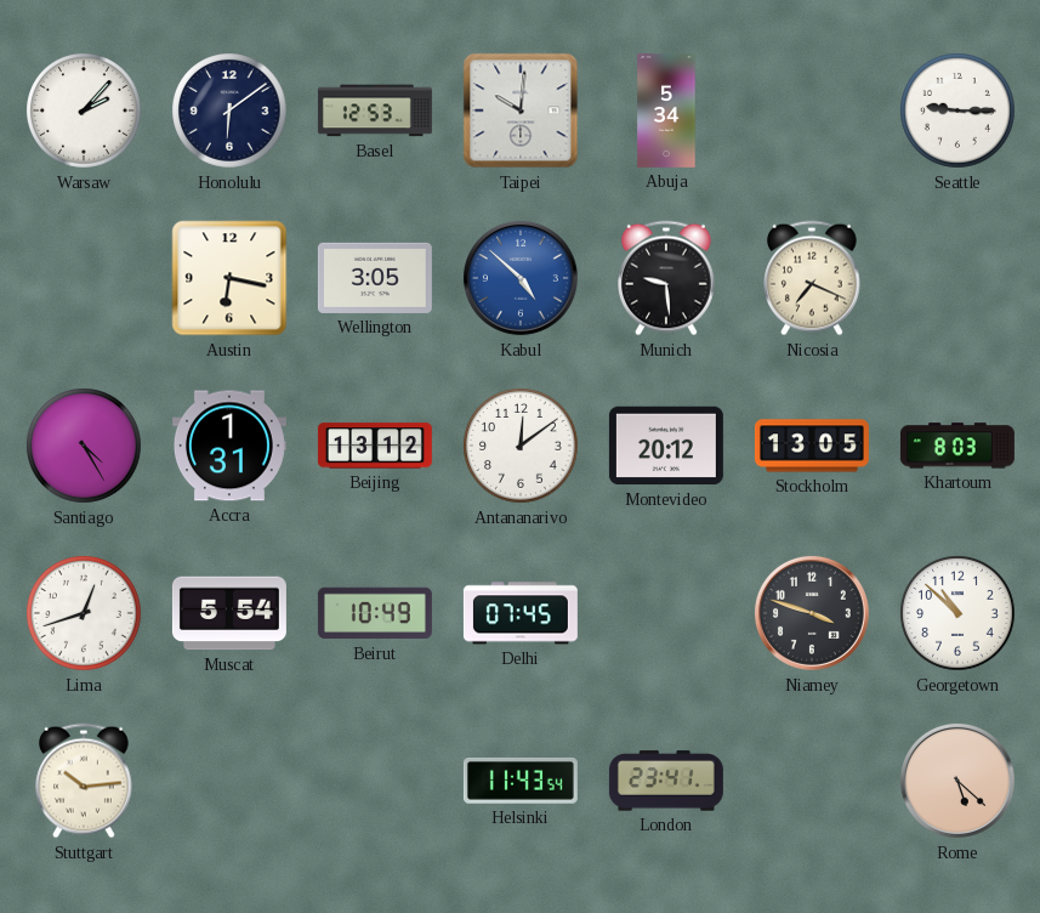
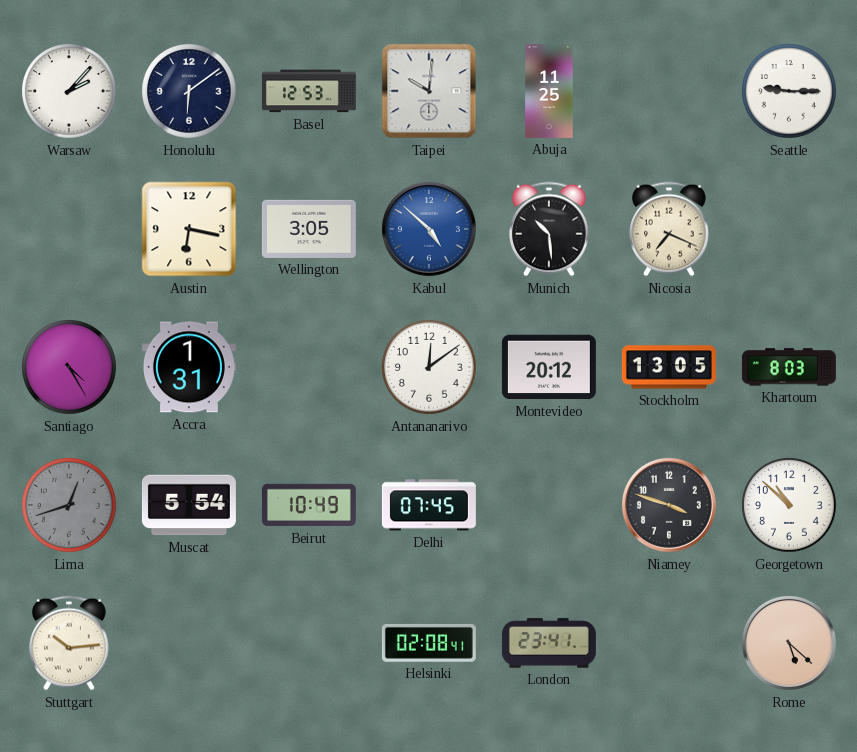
Abuja: 5:34 -> 11:25
Munich: 9:29 -> 10:29
Beijing: 13:12 -> none
Lima dial: white -> grey
Helsinki: 11:43 -> 02:08
